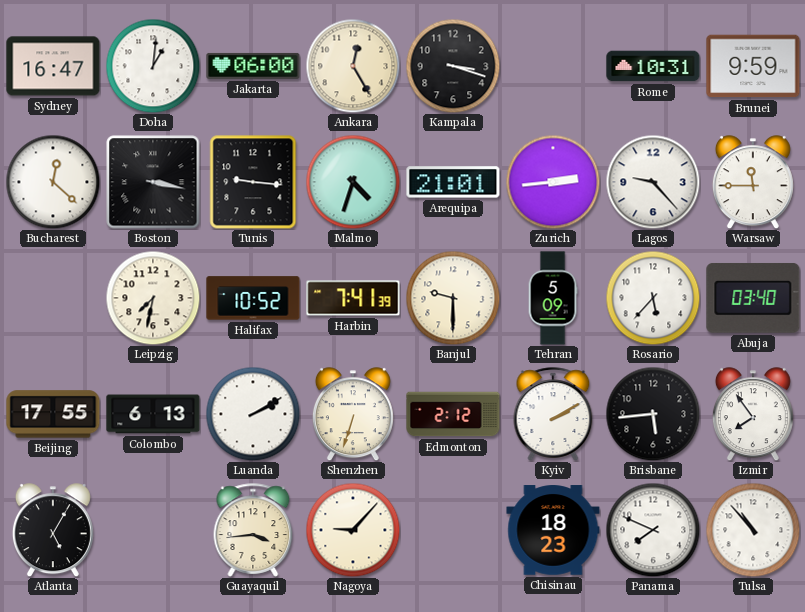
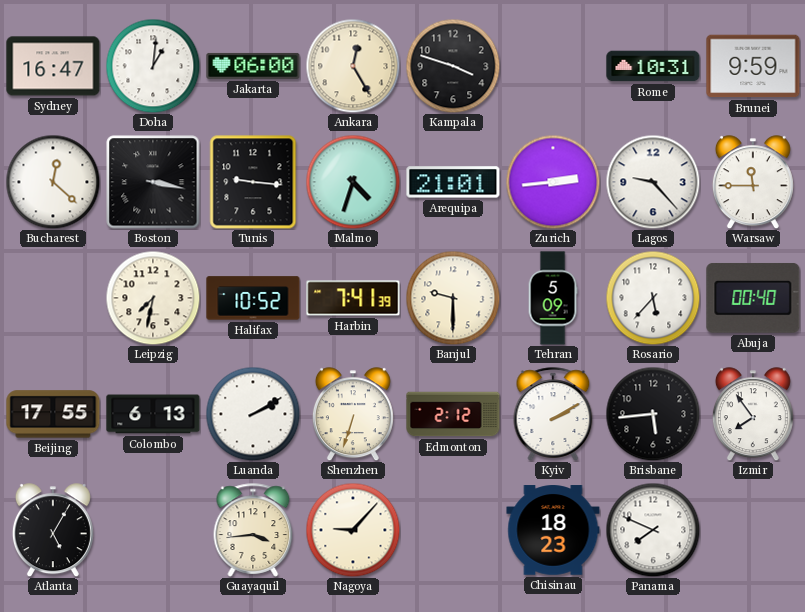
Kampala: 3:18 -> 3:48
Abuja: 03:40 -> 00:40
Tulsa: 10:53 -> none
